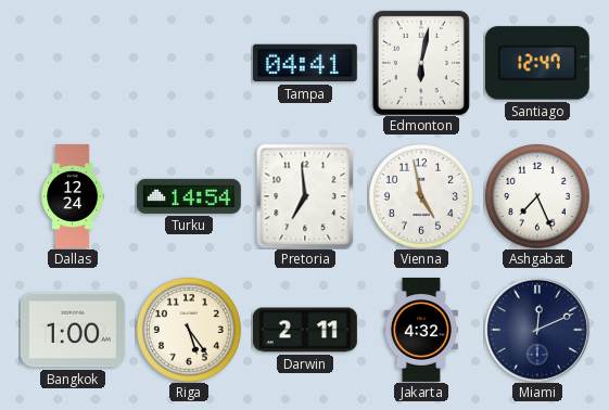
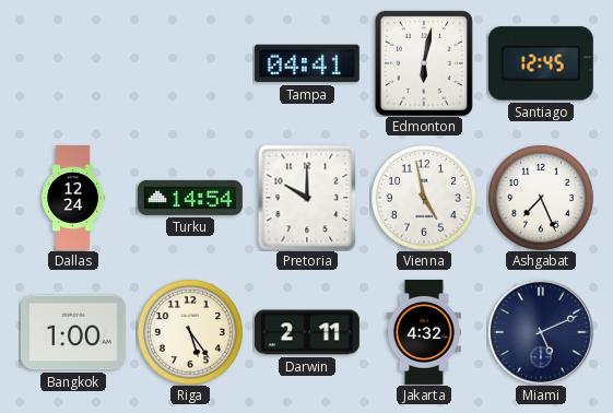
Santiago: 12:47 -> 12:45
Pretoria: 6:59 -> 10:00
Miami: 12:11 -> 5:11
